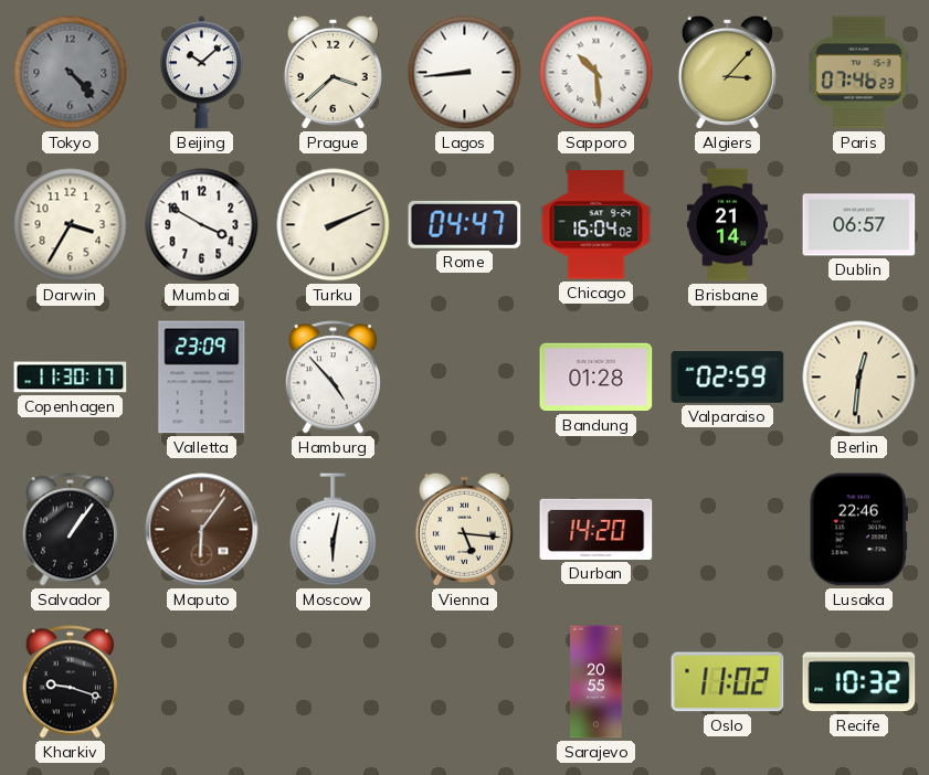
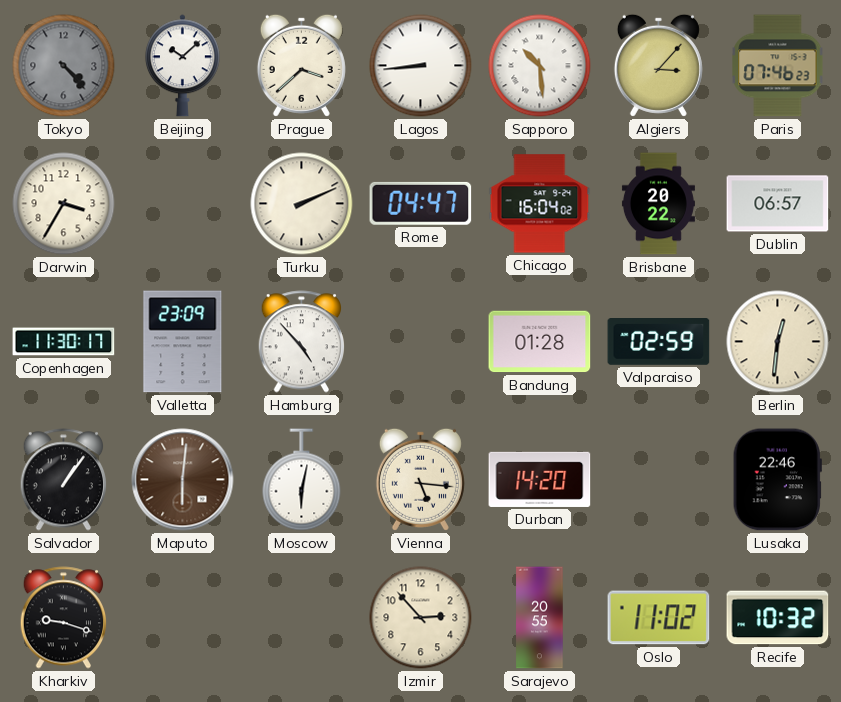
Mumbai: 3:50 -> none
Brisbane: 21:14 -> 20:22
Maputo: 6:06 -> 6:01
Izmir: none -> 2:53
